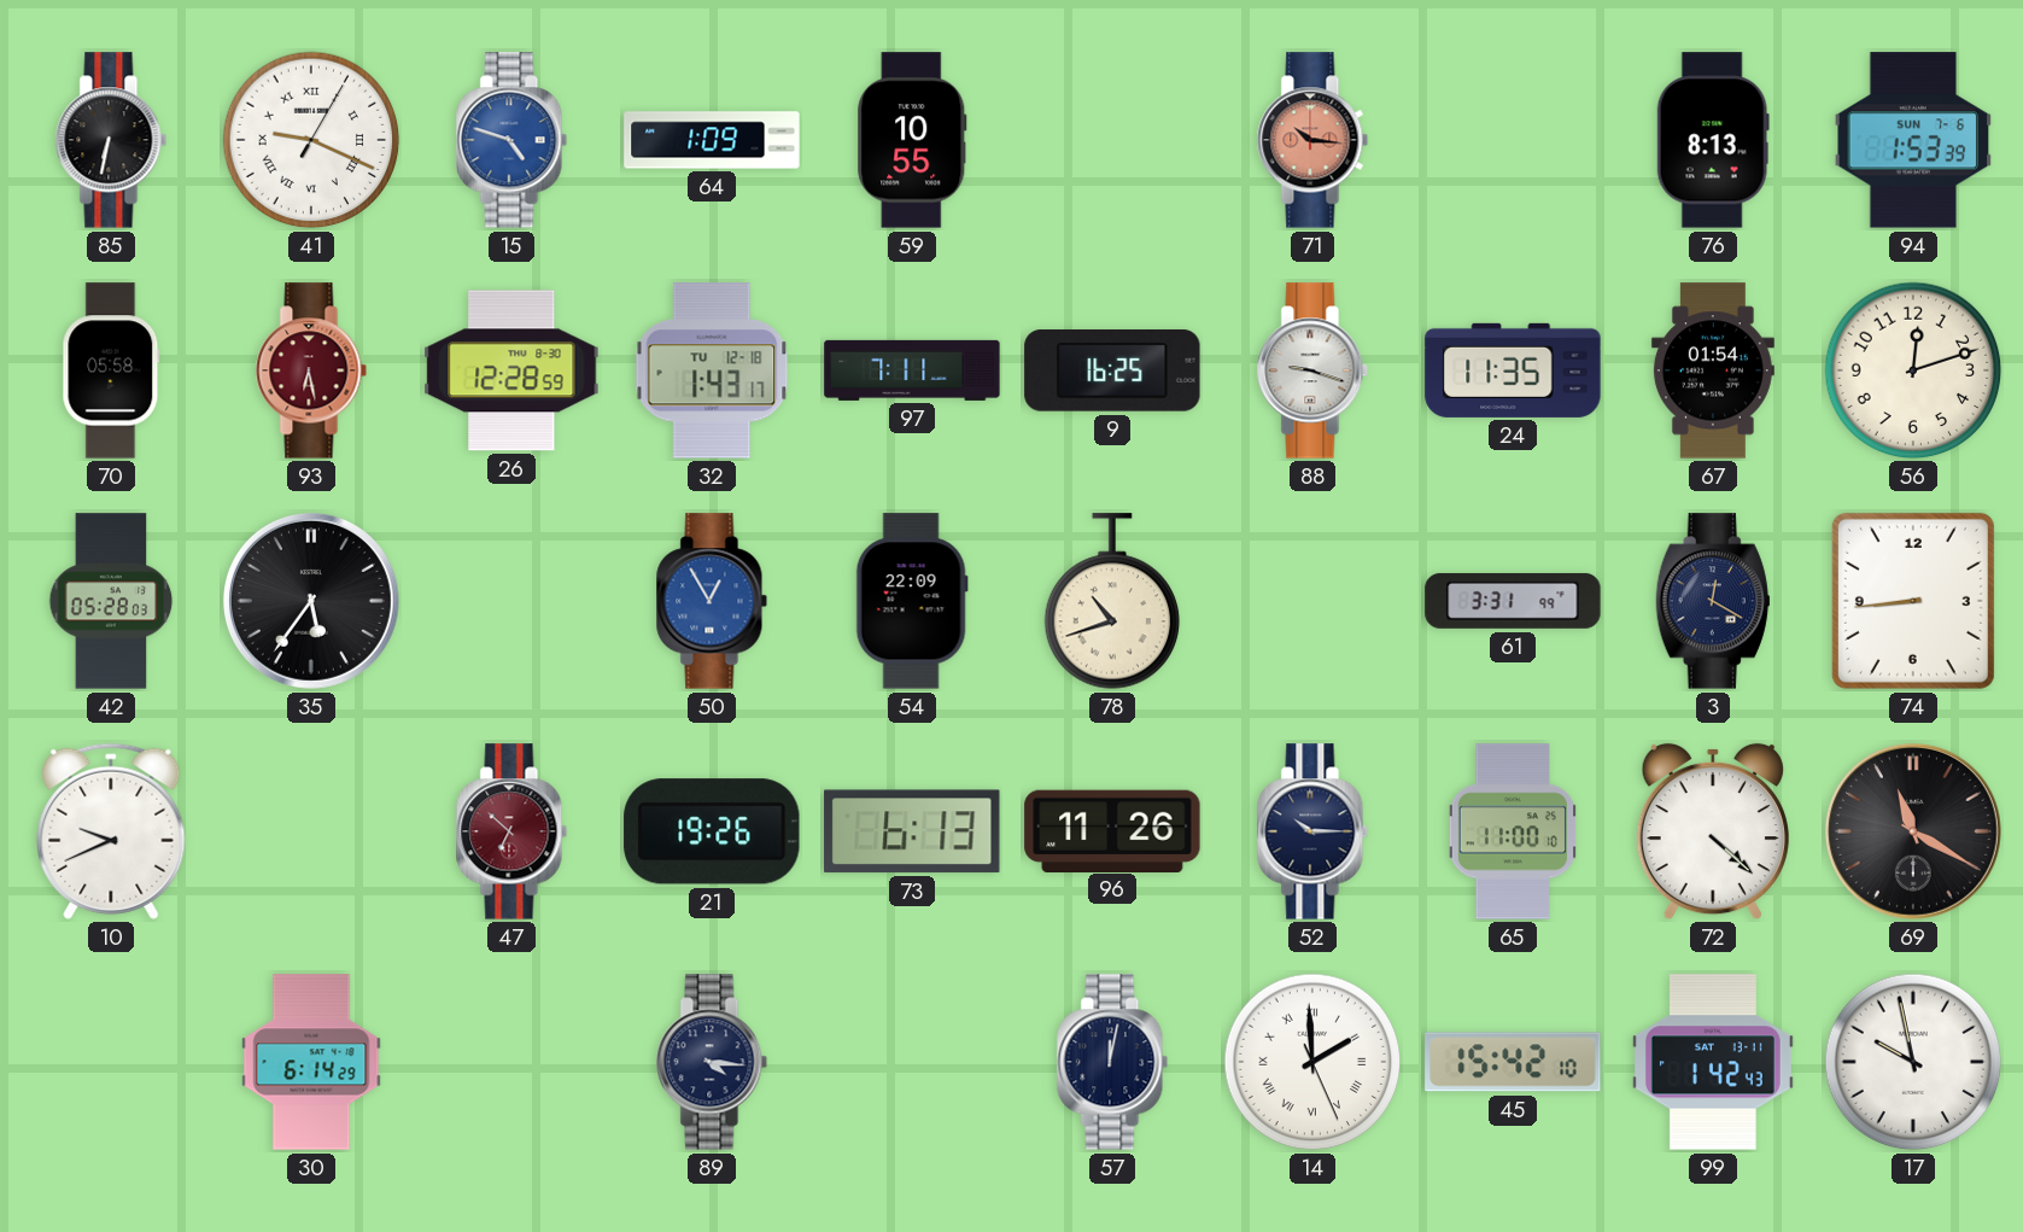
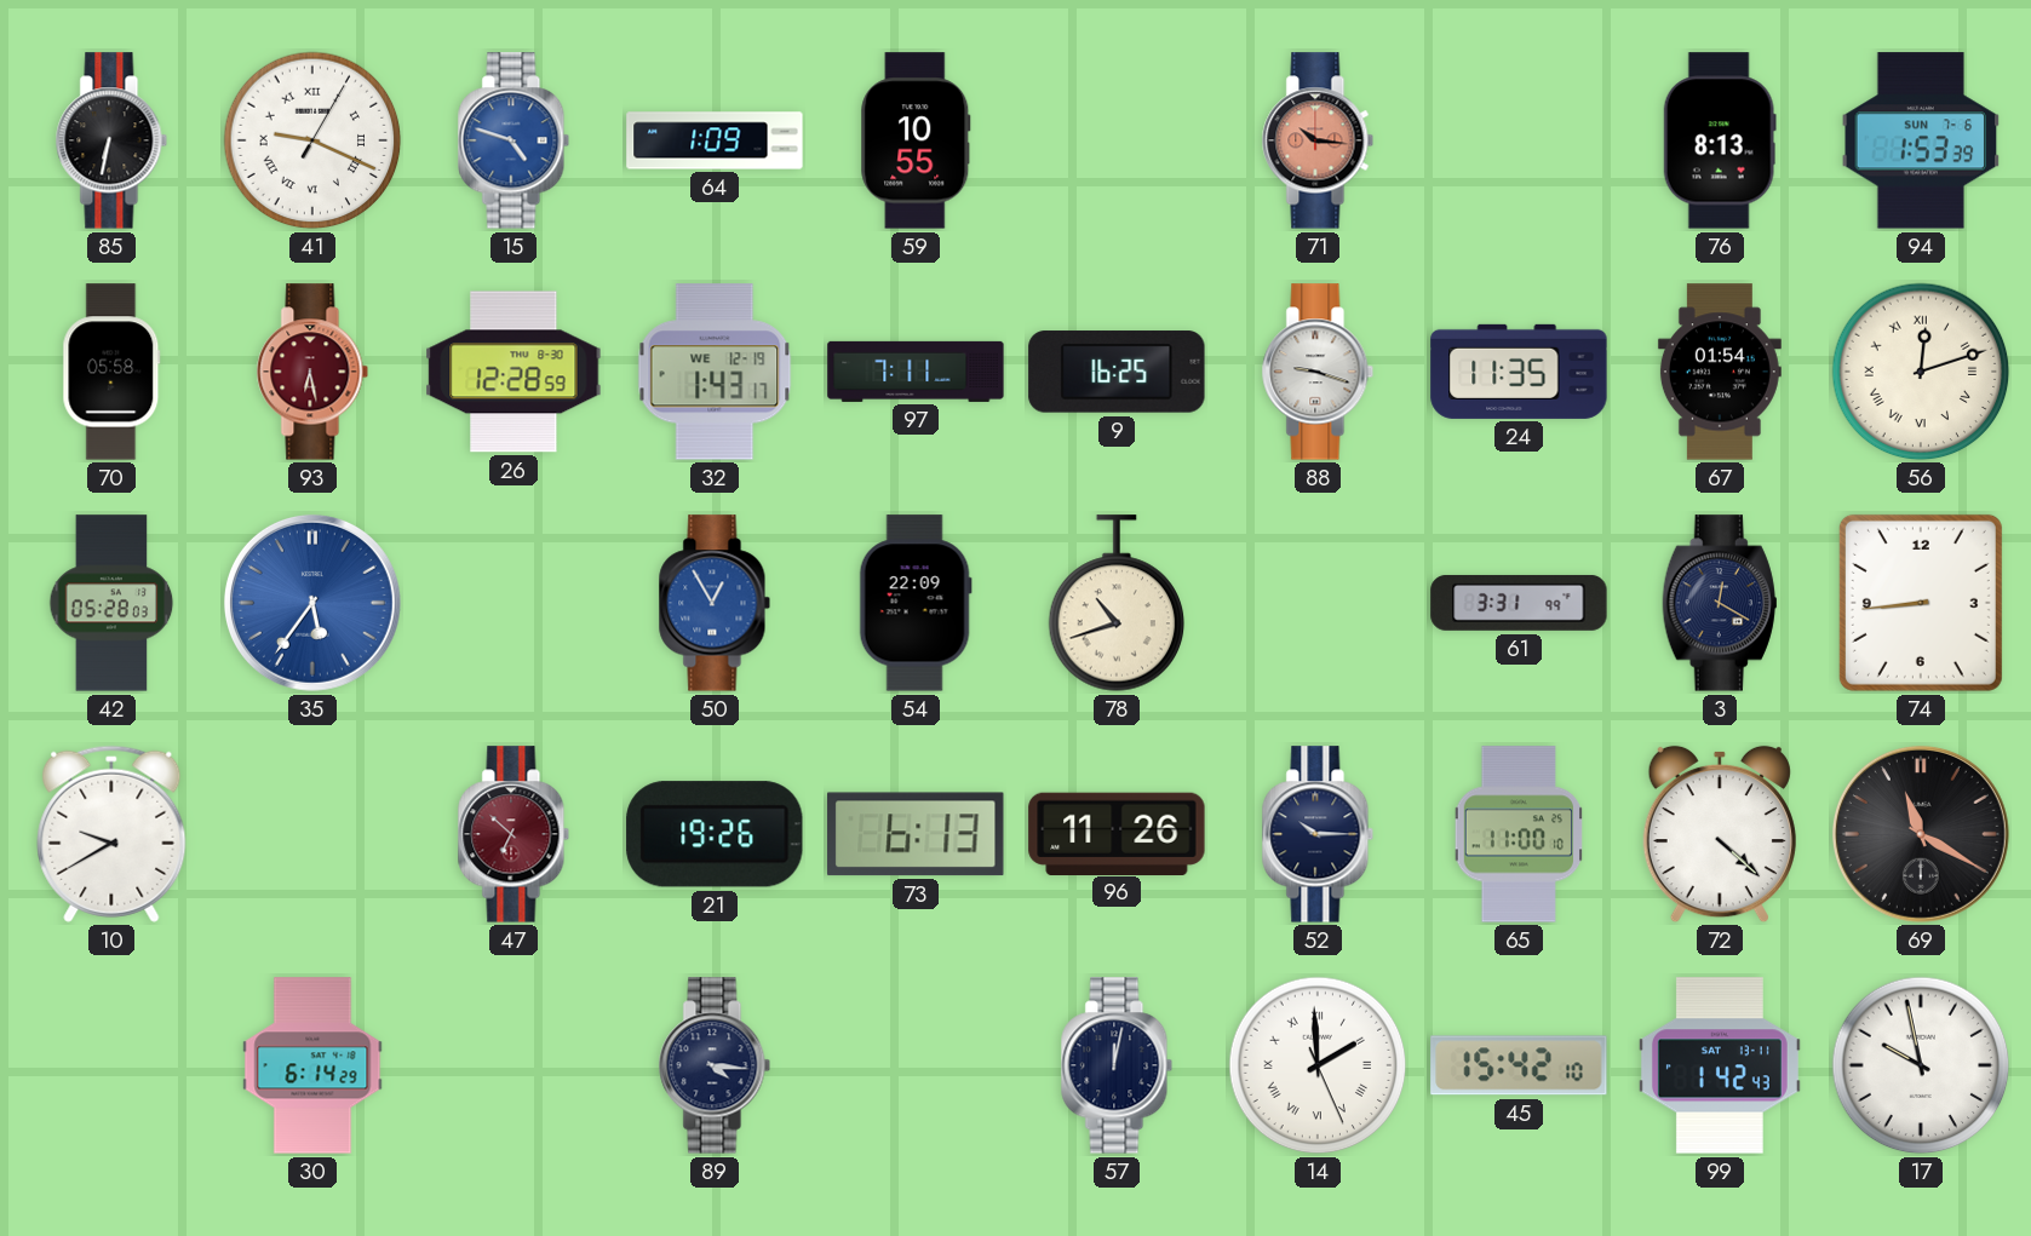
32 date: TU 12-18 -> WE 12-19
56 numerals: Arabic -> Roman
35 dial: black -> blue
10: 9:41 -> 9:40
